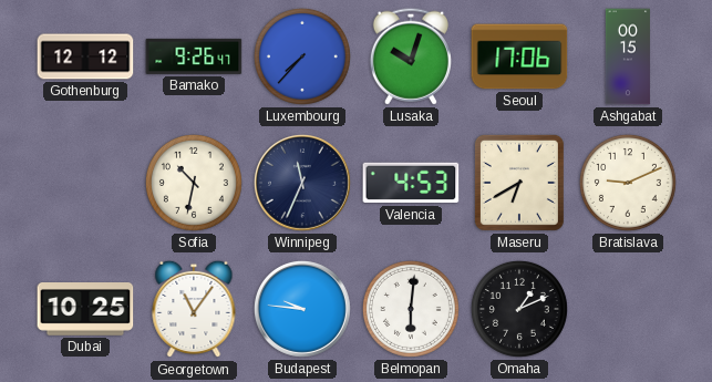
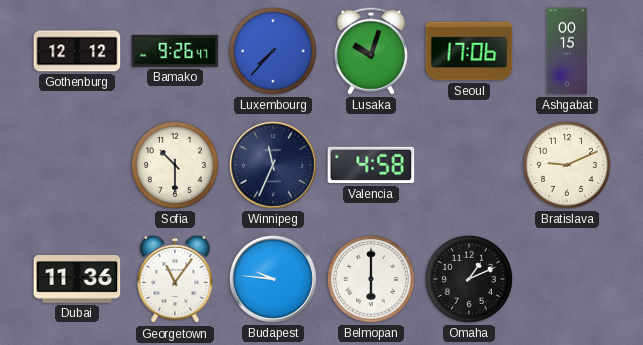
Sofia: 10:32 -> 10:30
Valencia: 4:53 -> 4:58
Maseru: 6:40 -> none
Dubai: 10:25 -> 11:36
Belmopan: 6:01 -> 6:00
